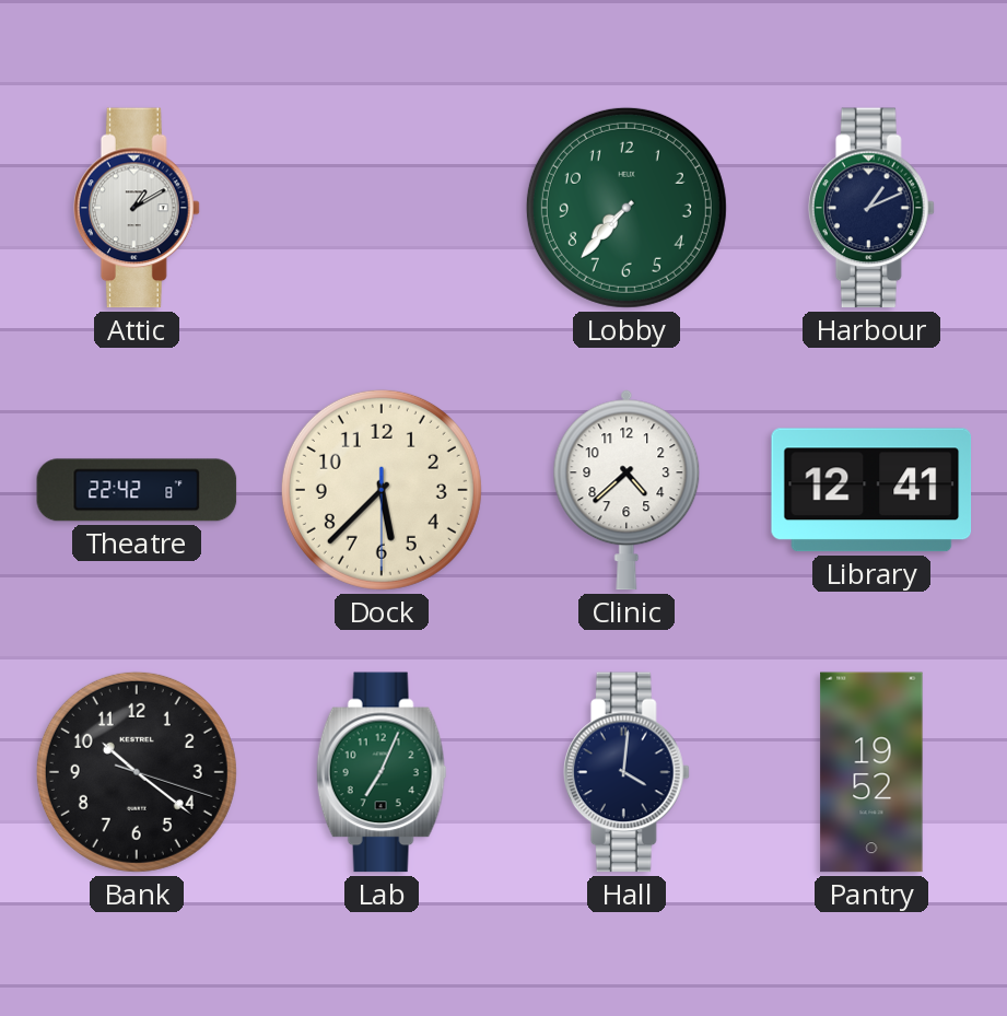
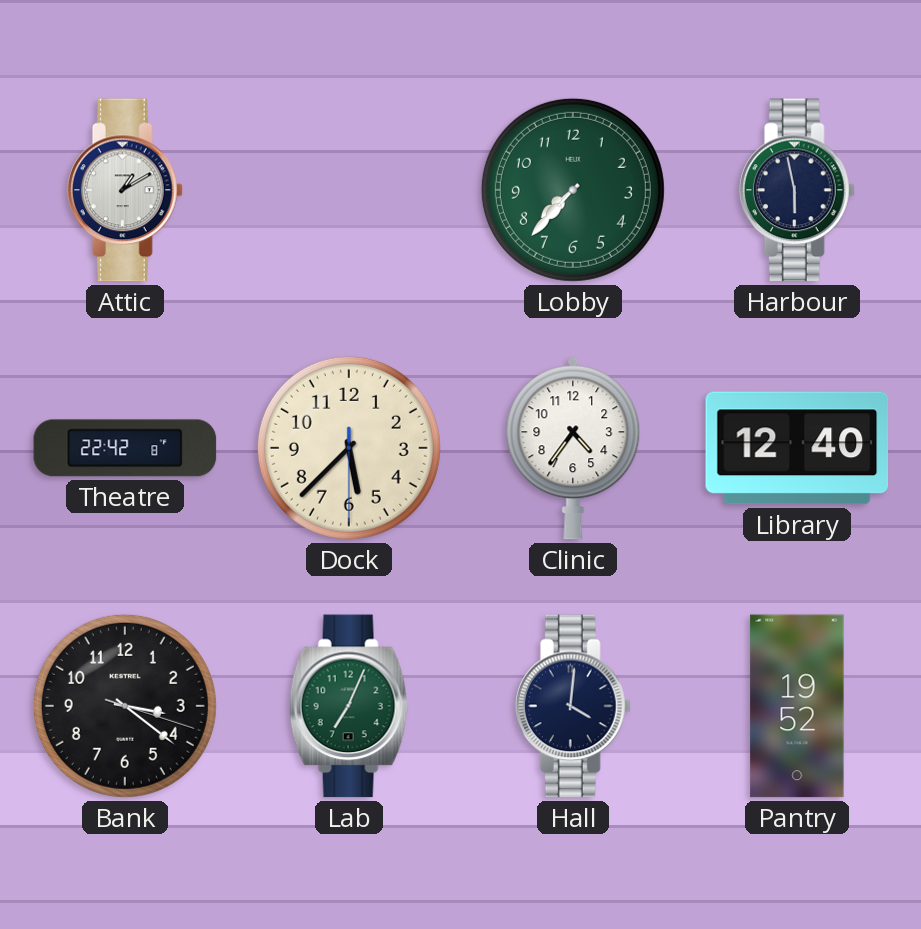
Harbour: 1:11 -> 5:58
Clinic: 4:38 -> 4:36
Library: 12:41 -> 12:40
Bank: 10:21 -> 3:21
